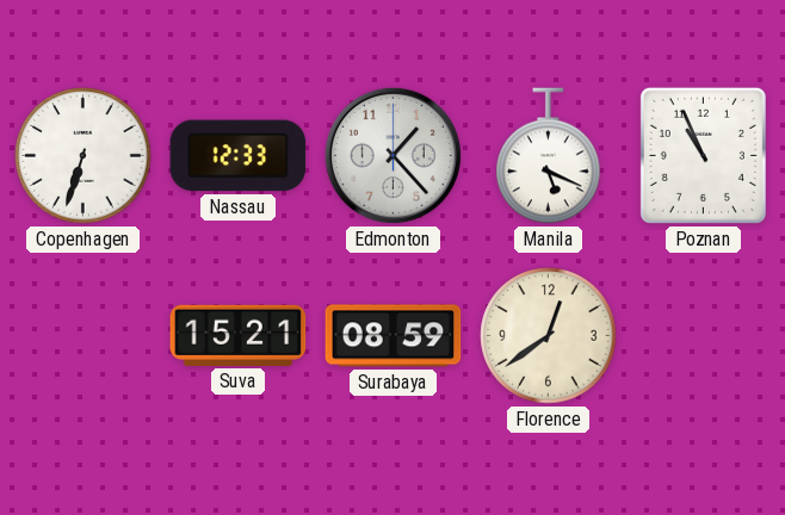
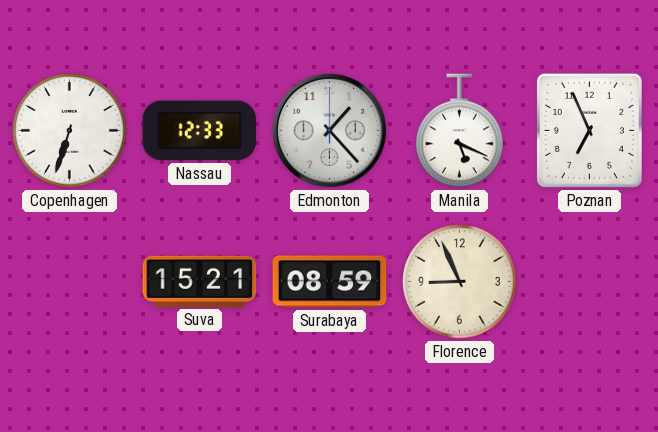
Poznan: 10:56 -> 6:56
Florence: 12:39 -> 8:56
